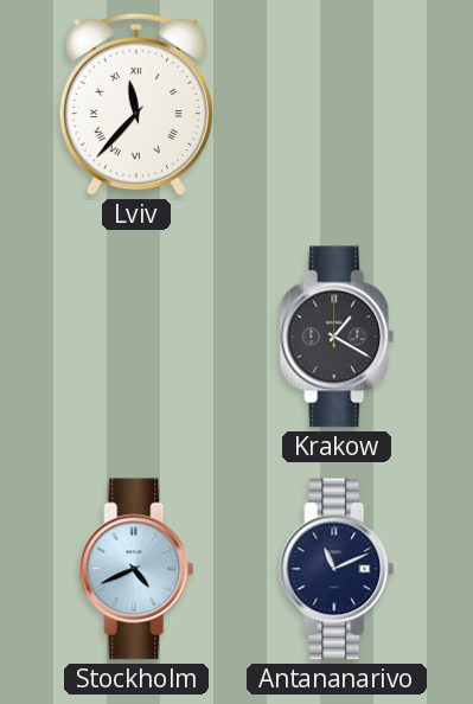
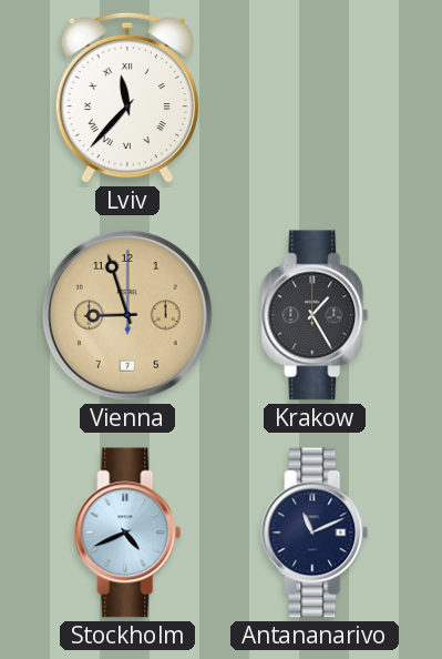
Vienna: none -> 8:57
Krakow: 1:20 -> 1:25
